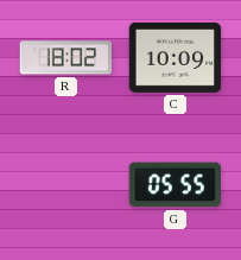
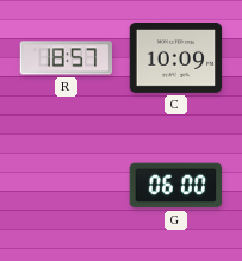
R: 18:02 -> 18:57
G: 05:55 -> 06:00
